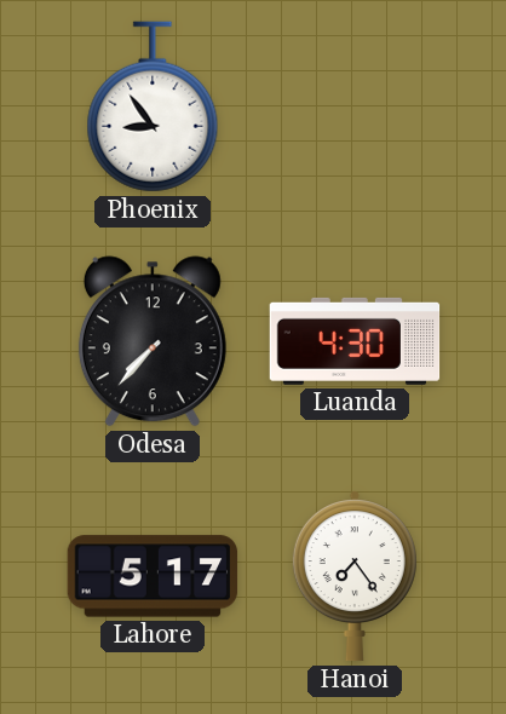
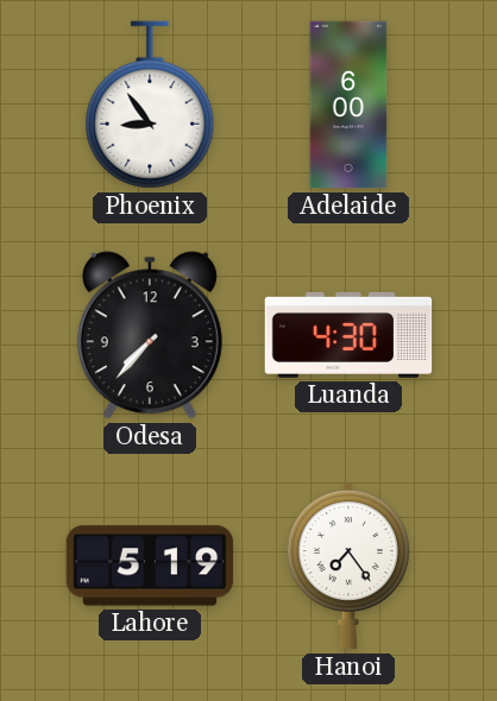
Adelaide: none -> 6:00
Lahore: 5:17 -> 5:19
